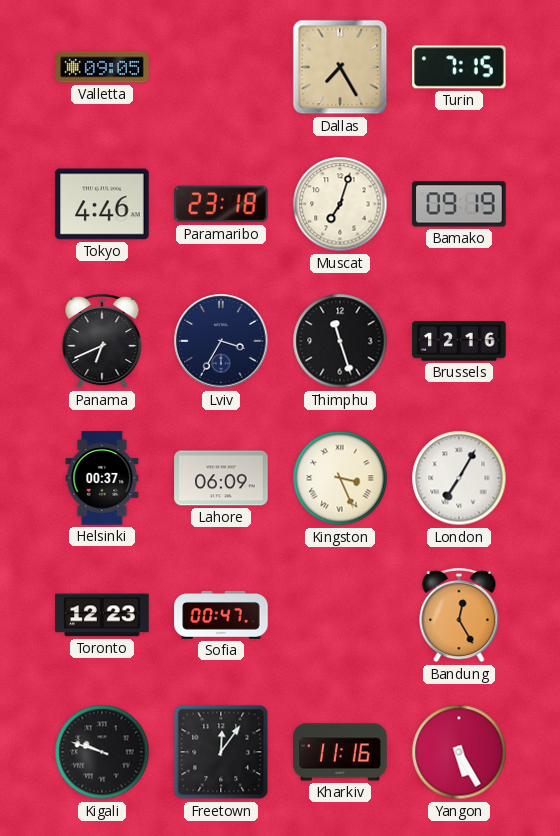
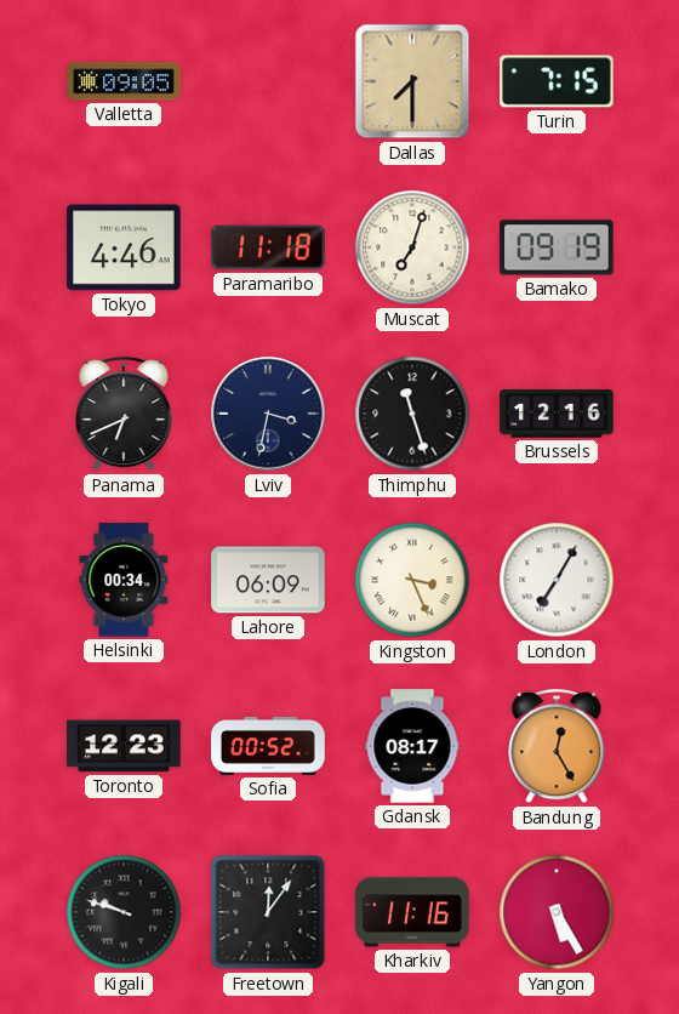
Dallas: 7:25 -> 7:30
Paramaribo: 23:18 -> 11:18
Lviv: 3:35 -> 3:32
Helsinki: 00:37 -> 00:34
Sofia: 00:47 -> 00:52
Gdansk: none -> 08:17
